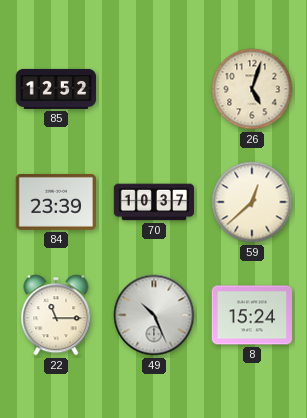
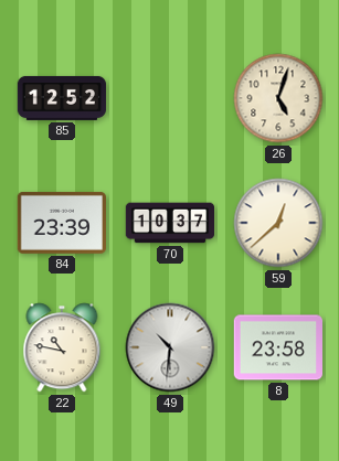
22: 11:15 -> 10:47
49: 10:26 -> 10:31
8: 15:24 -> 23:58
